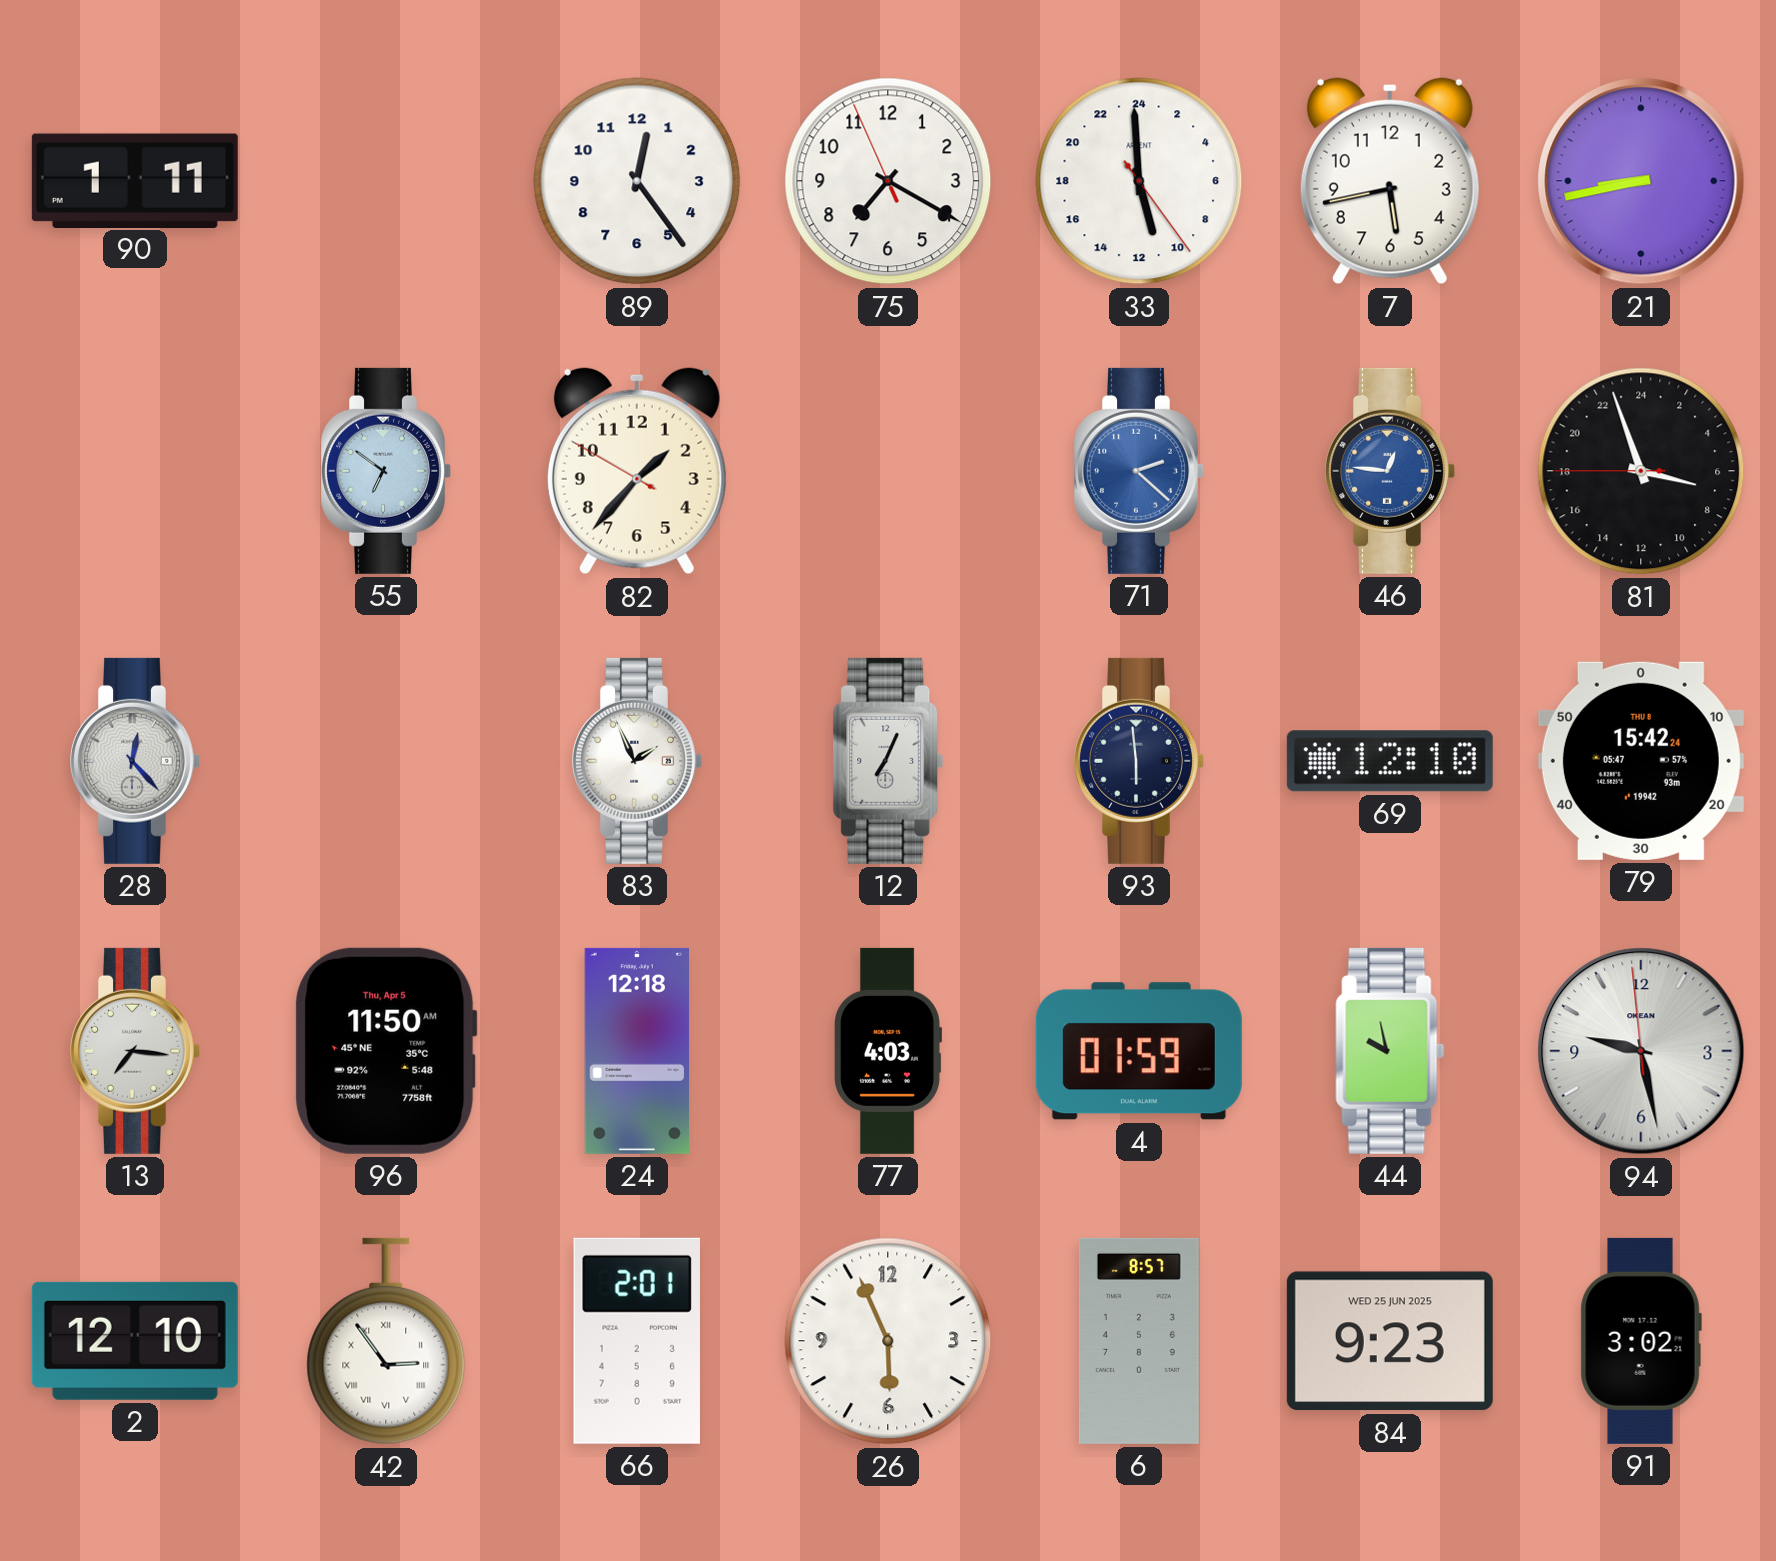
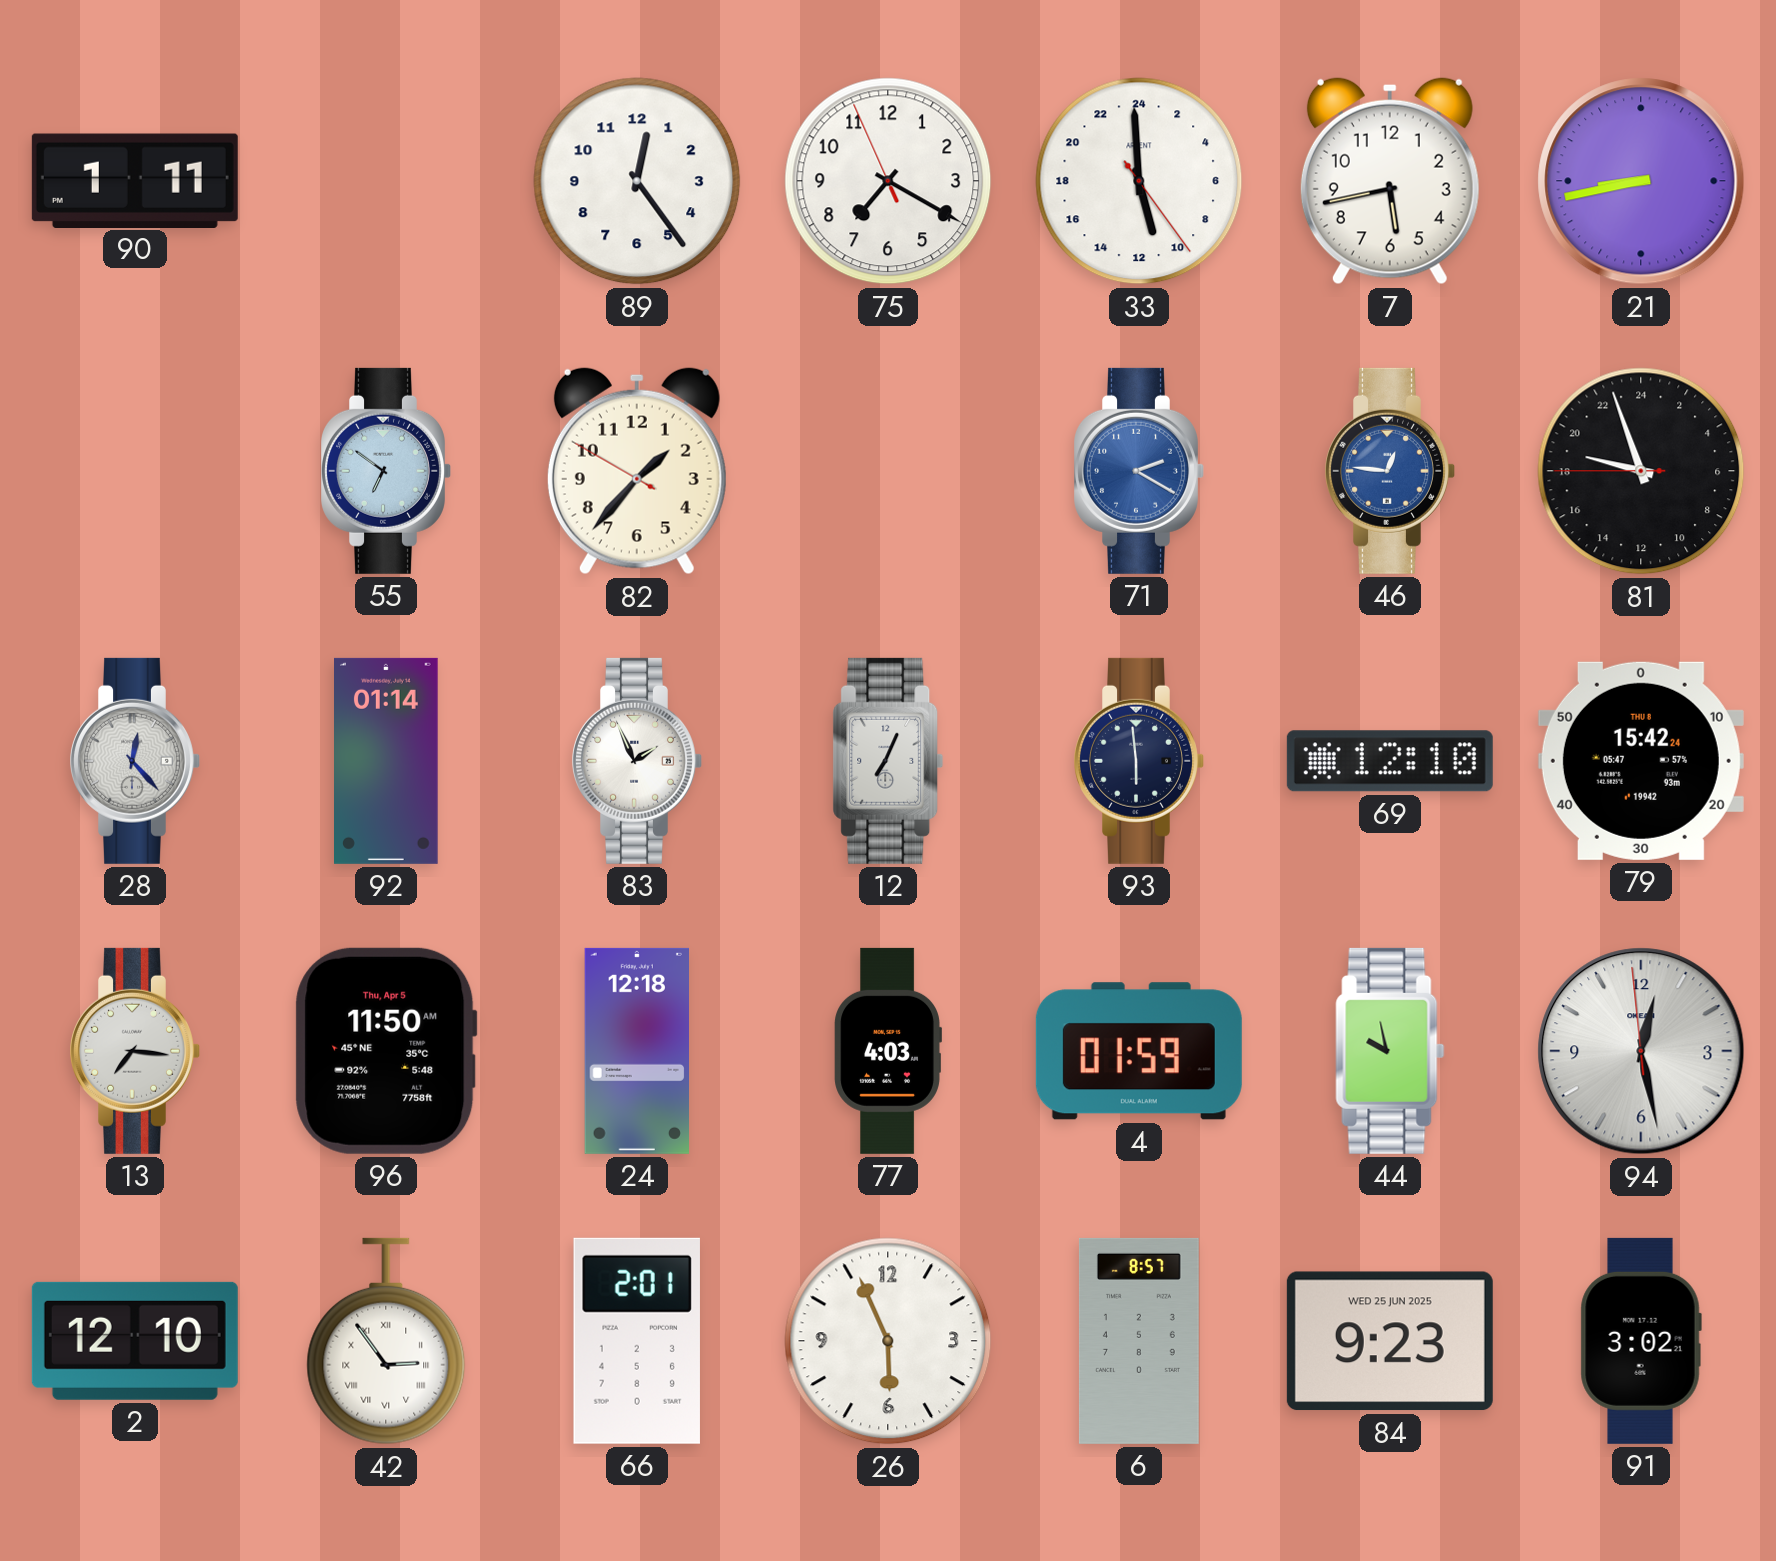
71: 2:22 -> 2:20
81: 6:56 -> 18:56
92: none -> 01:14
94: 9:27 -> 12:27
